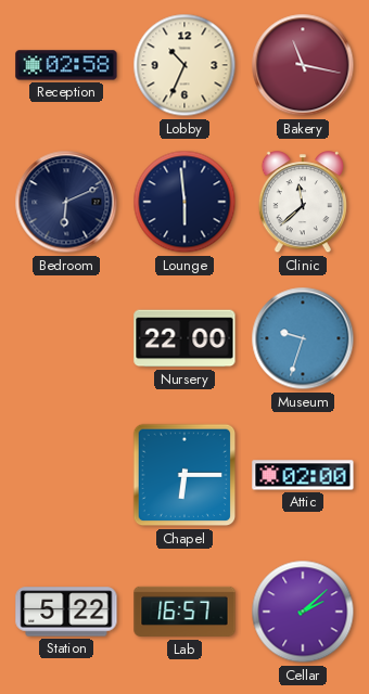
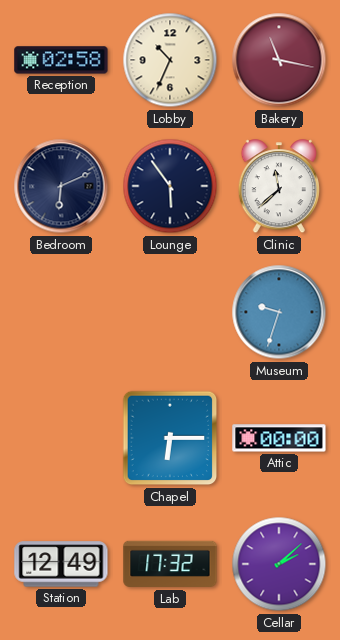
Lounge: 5:59 -> 5:54
Nursery: 22:00 -> none
Attic: 02:00 -> 00:00
Station: 5:22 -> 12:49
Lab: 16:57 -> 17:32
